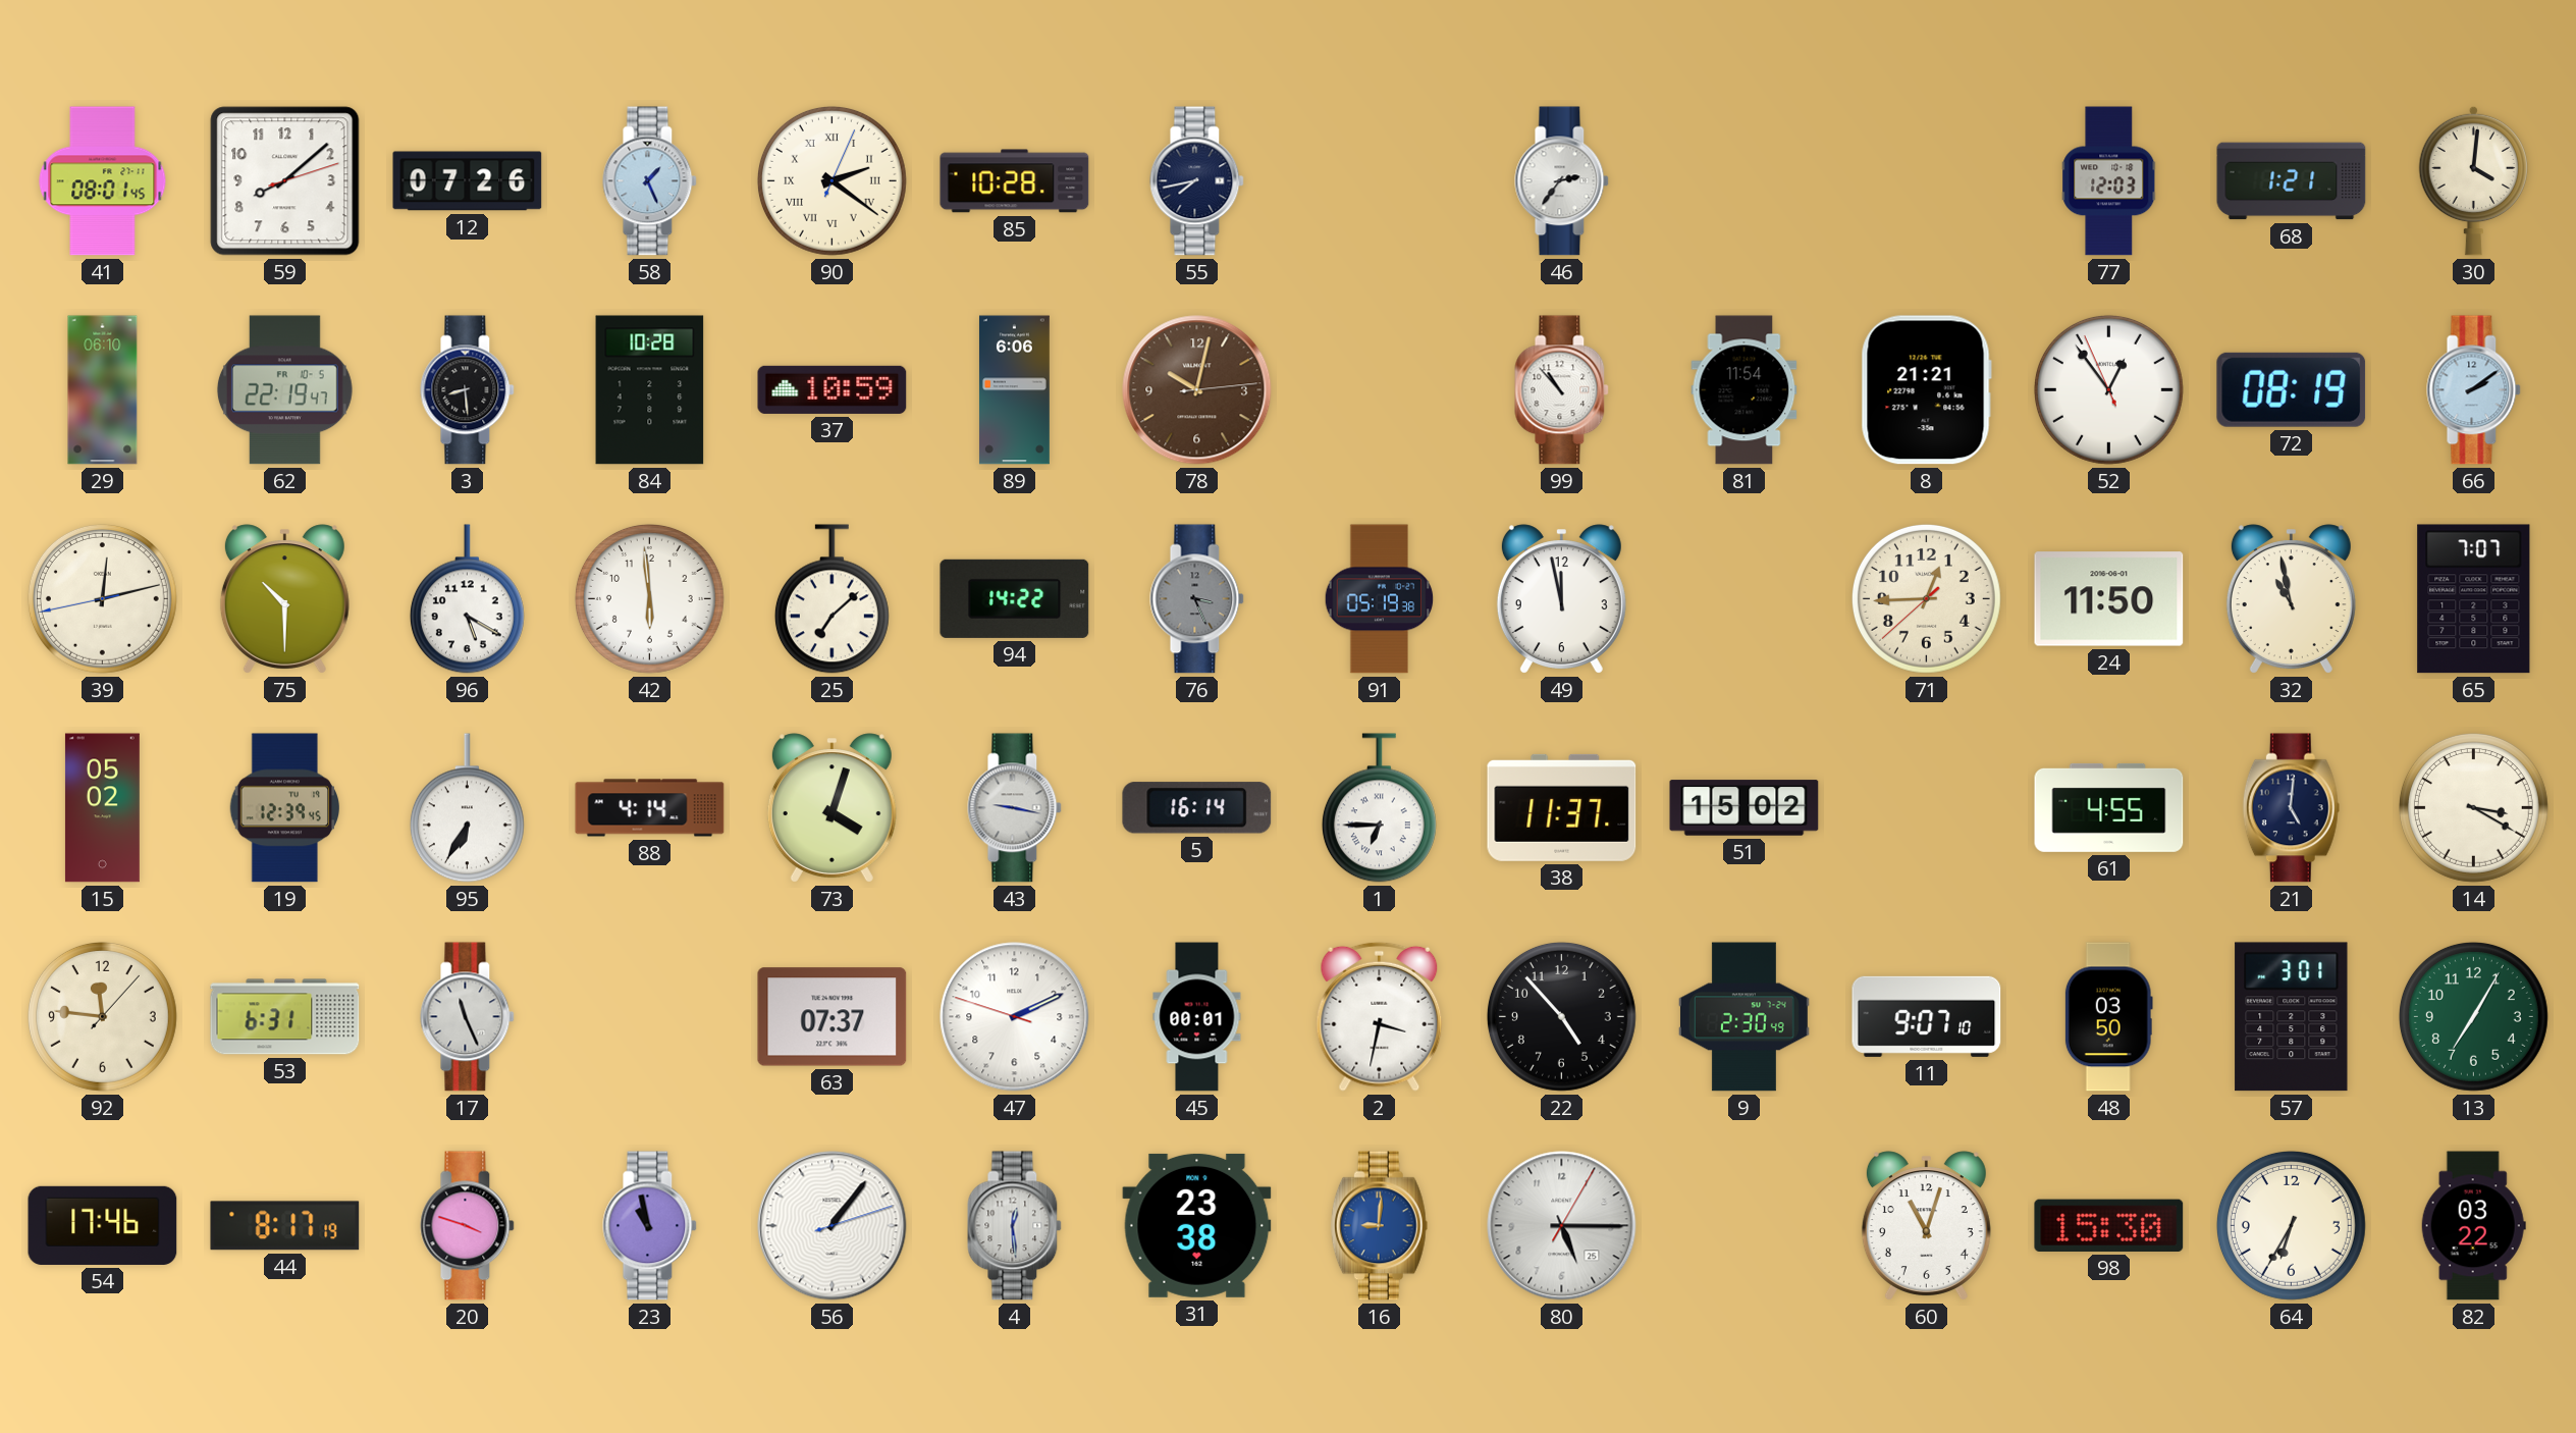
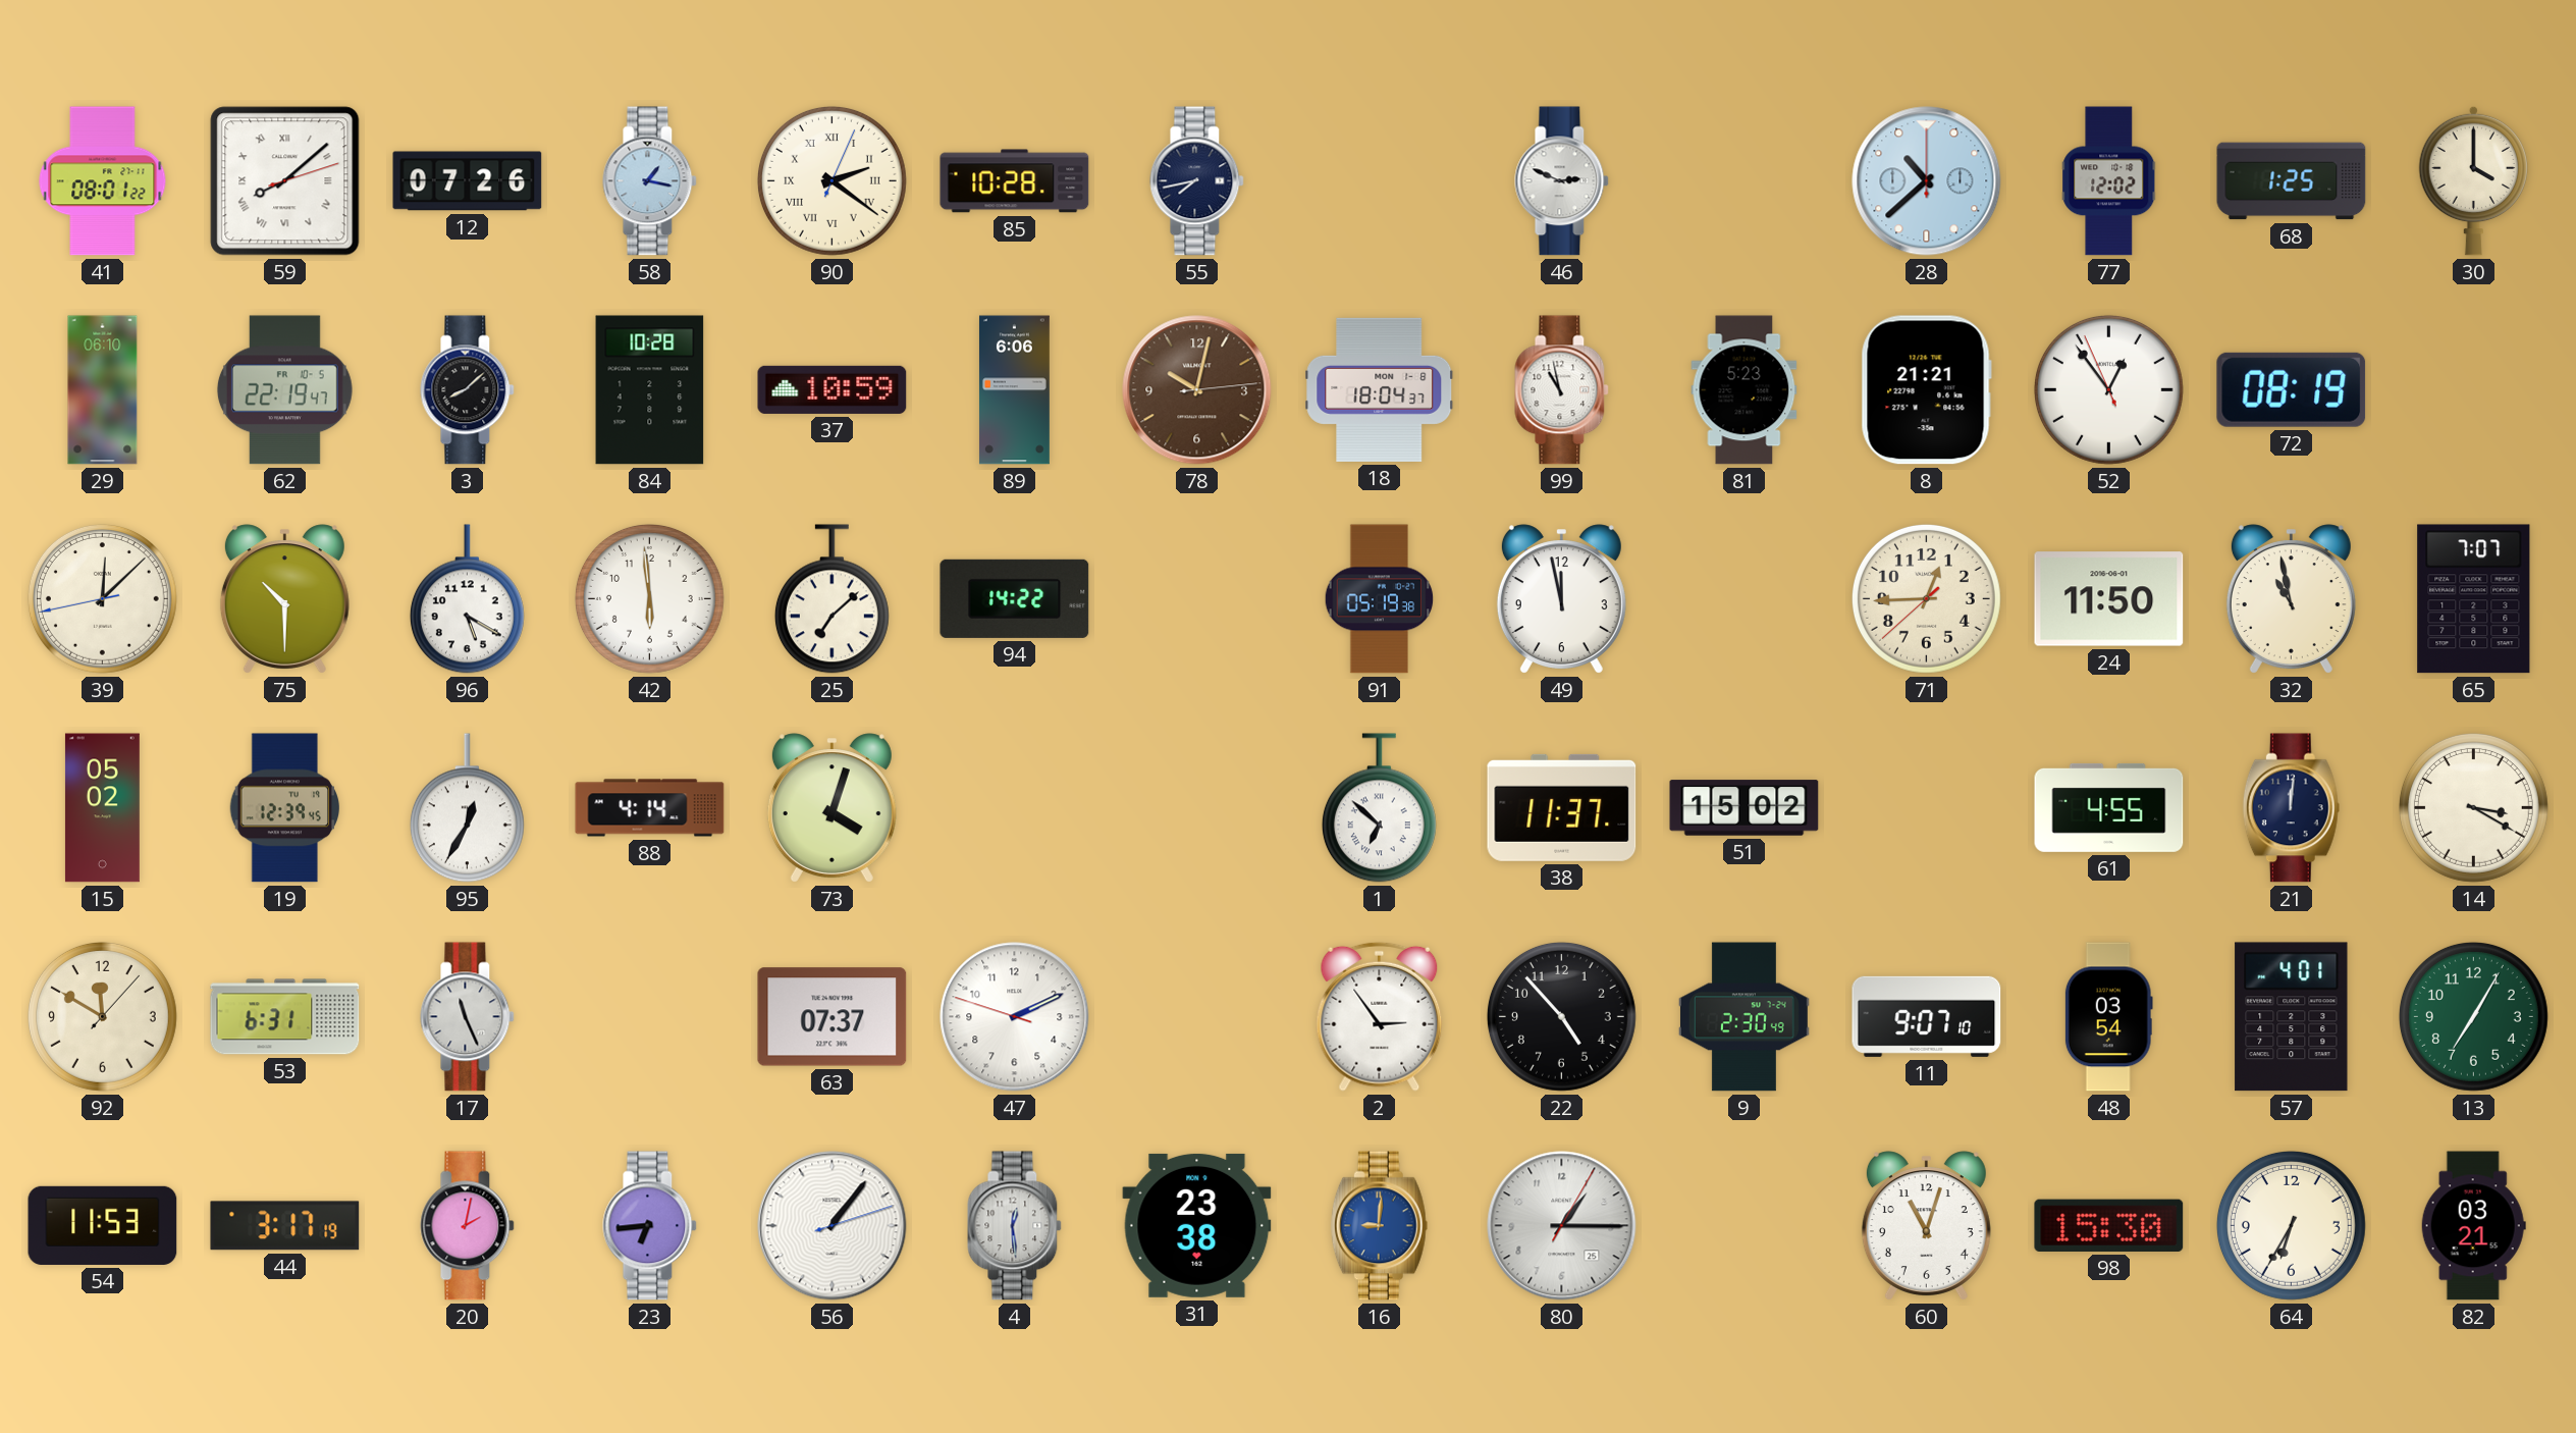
41: 08:01:45 -> 08:01:22
59 numerals: Arabic -> Roman
58: 1:26 -> 1:17
46: 2:36 -> 2:49
28: none -> 10:38
77: 12:03 -> 12:02
68: 1:21 -> 1:25
30: 4:01 -> 4:00
3: 8:29 -> 8:08
18: none -> 18:04
99: 10:53 -> 10:58
81: 11:54 -> 5:23
66: 2:09 -> none
39: 12:12 -> 12:07
76: 3:26 -> none
95: 6:35 -> 12:35
43: 9:17 -> none
5: 16:14 -> none
1: 6:45 -> 6:52
21: 5:01 -> 12:01
92: 11:46 -> 11:50
45: 00:01 -> none
2: 3:32 -> 2:54
48: 03:50 -> 03:54
57: 3:01 -> 4:01
54: 17:46 -> 11:53
44: 8:17 -> 3:17
20: 3:48 -> 2:02
23: 10:58 -> 6:44
80: 5:15 -> 1:15
82: 03:22 -> 03:21
